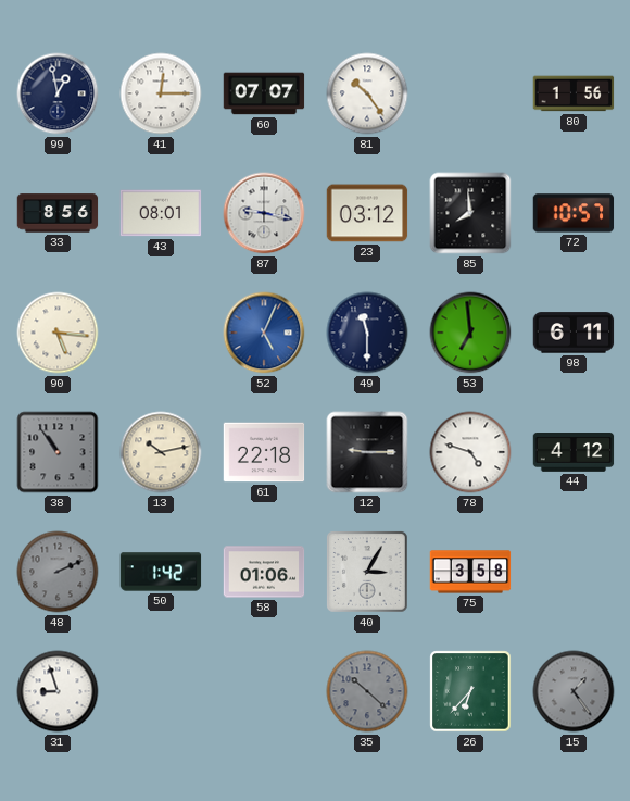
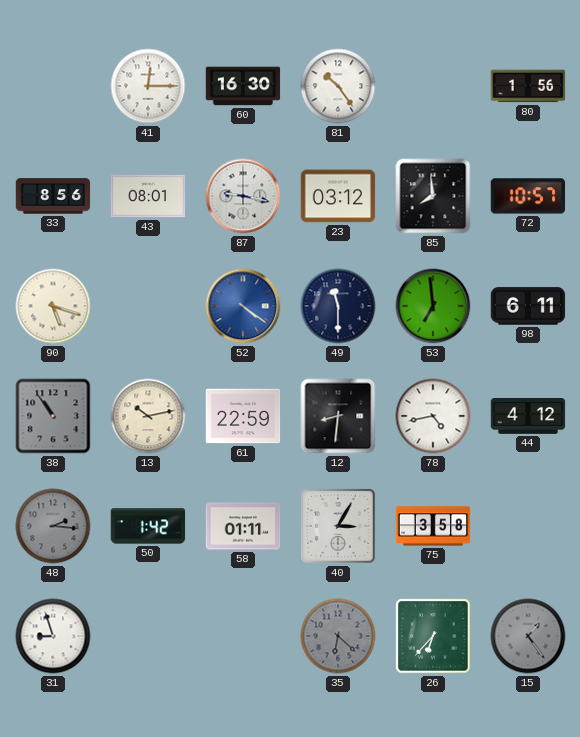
99: 12:58 -> none
60: 07:07 -> 16:30
90: 5:16 -> 5:18
52: 5:04 -> 4:21
61: 22:18 -> 22:59
12: 9:15 -> 8:31
78: 4:48 -> 4:43
48: 2:11 -> 2:16
58: 01:06 -> 01:11
35: 10:22 -> 6:22
